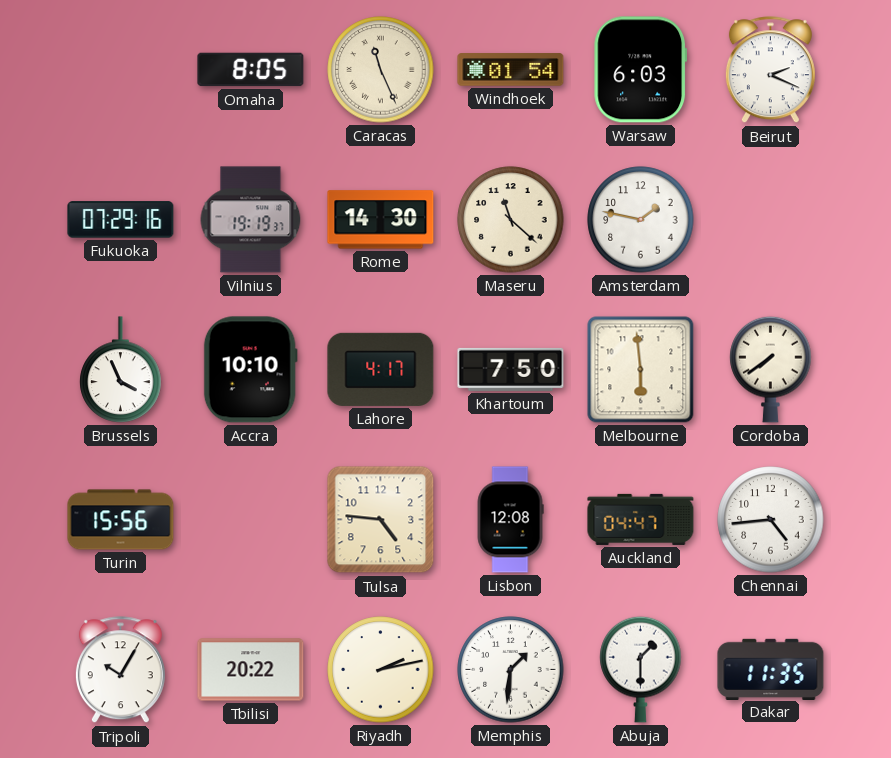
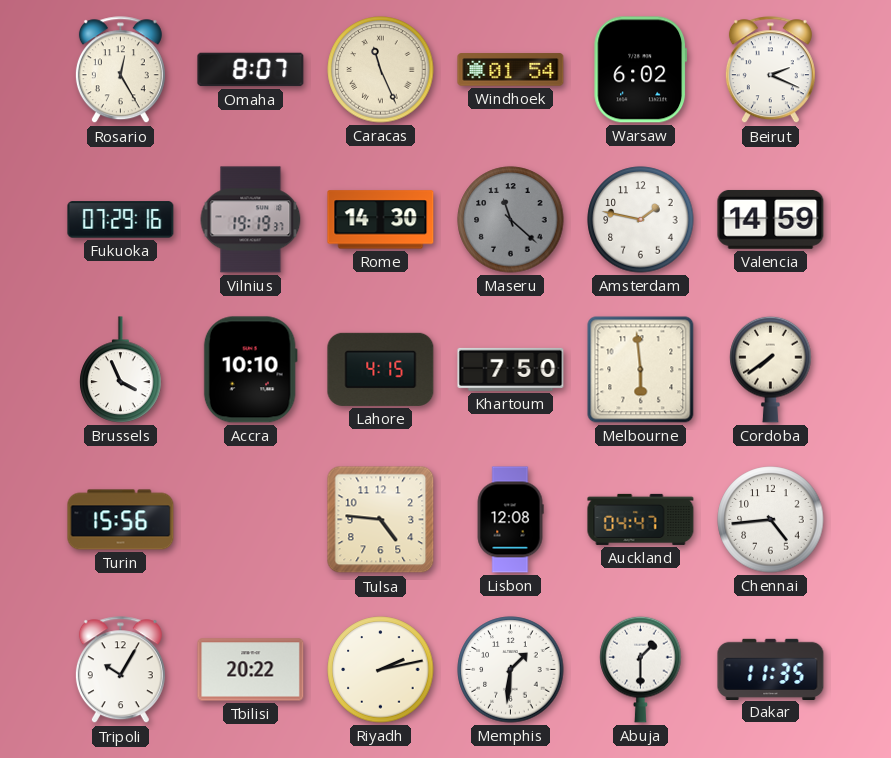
Rosario: none -> 12:25
Omaha: 8:05 -> 8:07
Warsaw: 6:03 -> 6:02
Maseru dial: cream -> grey
Valencia: none -> 14:59
Lahore: 4:17 -> 4:15
